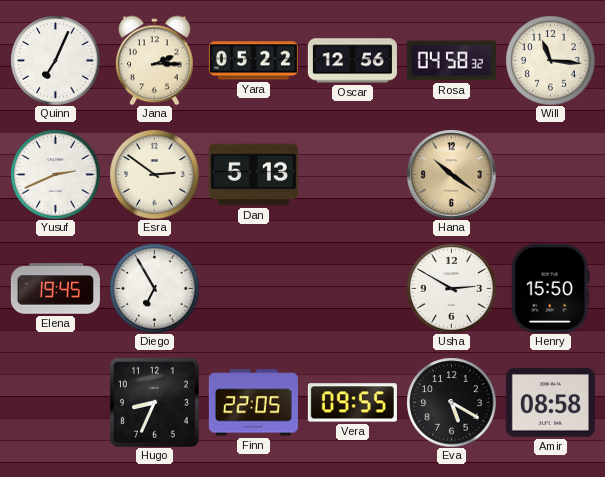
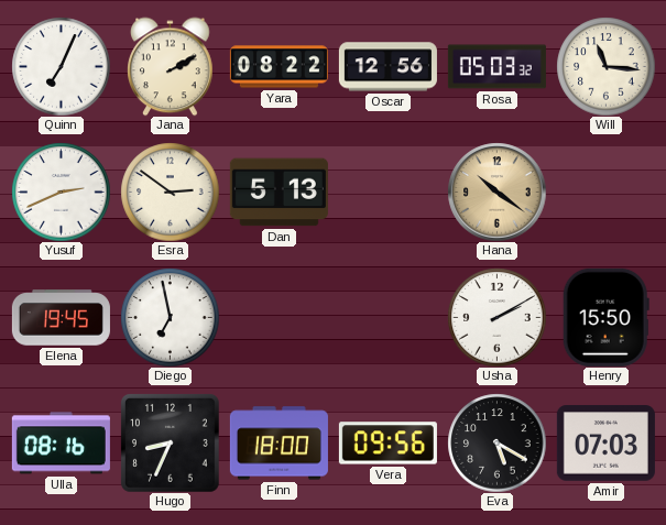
Jana: 2:15 -> 2:10
Yara: 05:22 -> 08:22
Rosa: 04:58 -> 05:03
Diego: 6:55 -> 6:58
Usha: 2:50 -> 2:10
Ulla: none -> 08:16
Finn: 22:05 -> 18:00
Vera: 09:55 -> 09:56
Amir: 08:58 -> 07:03
